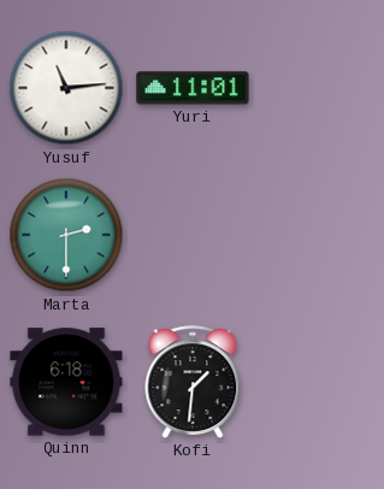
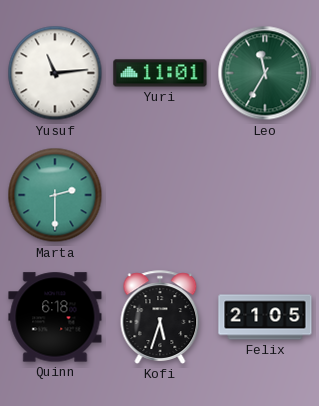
Leo: none -> 11:35
Kofi: 1:31 -> 5:33
Felix: none -> 21:05
